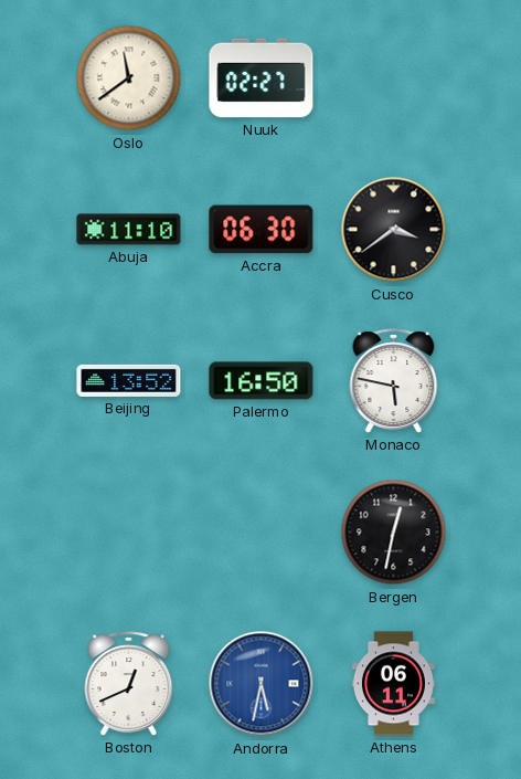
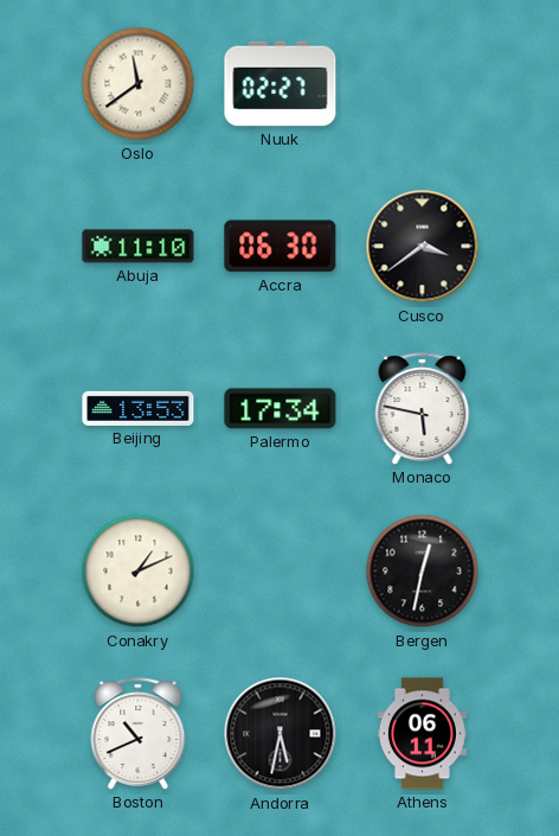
Beijing: 13:52 -> 13:53
Palermo: 16:50 -> 17:34
Conakry: none -> 1:11
Boston: 12:41 -> 10:41
Andorra dial: blue -> black
